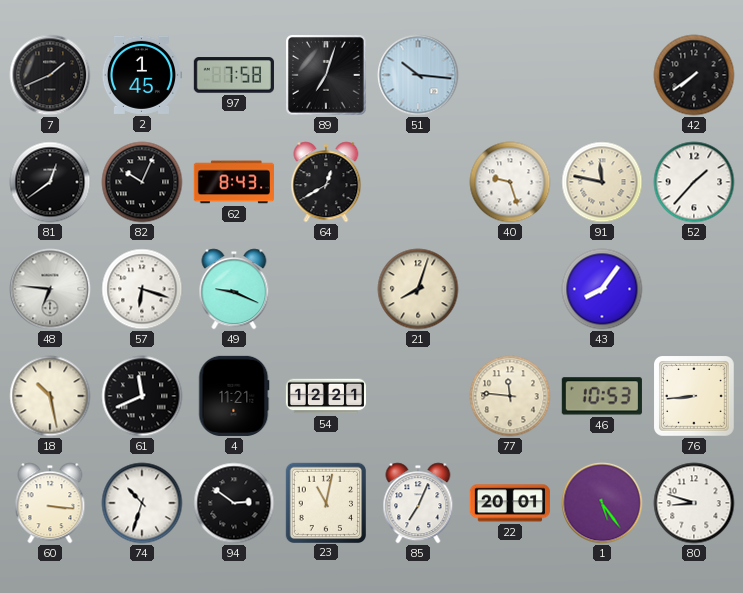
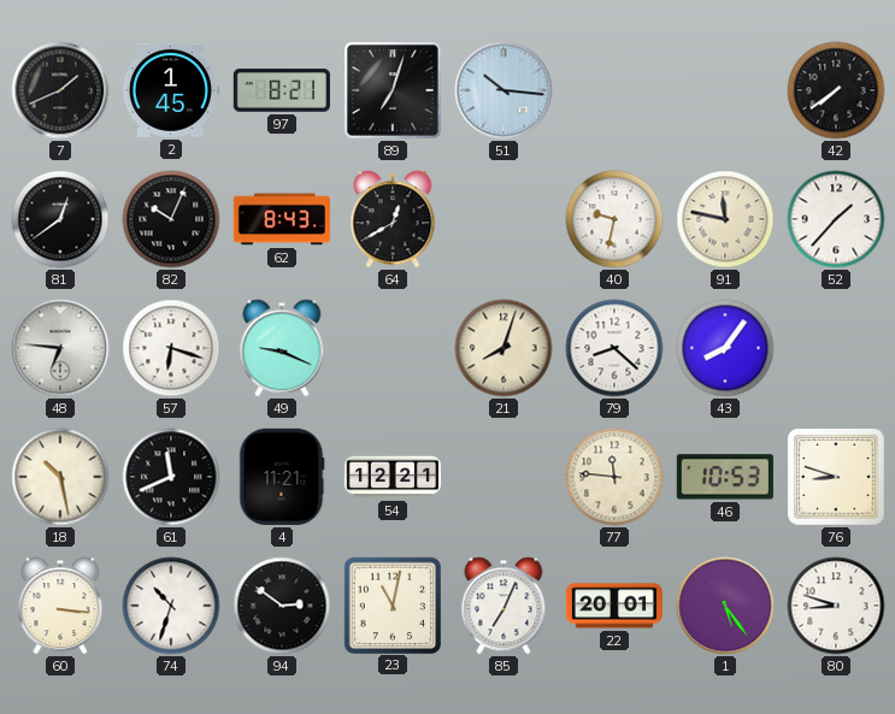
97: 7:58 -> 8:21
40: 9:27 -> 9:32
79: none -> 8:22
76: 8:44 -> 8:48
